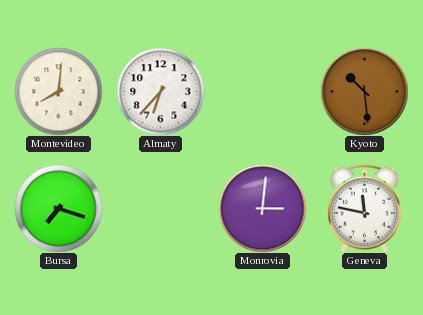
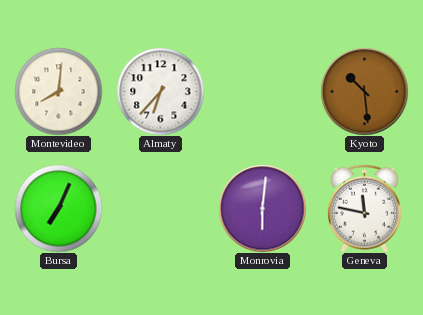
Bursa: 7:18 -> 7:04
Monrovia: 3:01 -> 6:01
